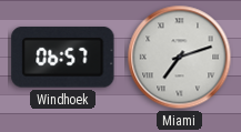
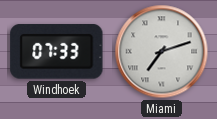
Windhoek: 06:57 -> 07:33
